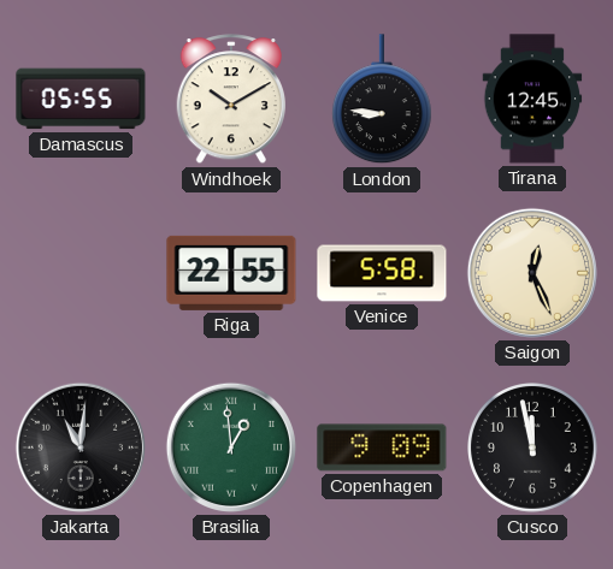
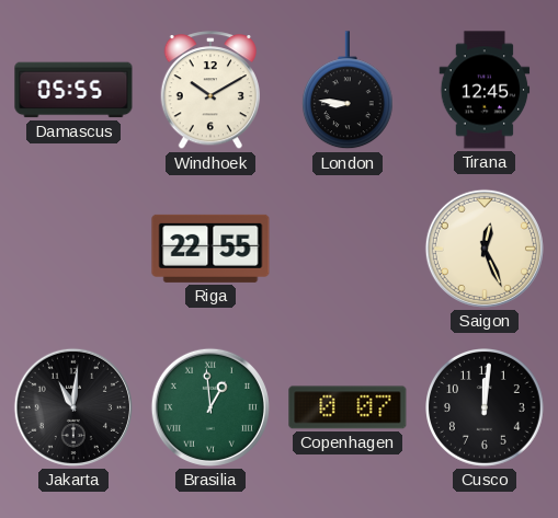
Venice: 5:58 -> none
Copenhagen: 9:09 -> 0:07
Cusco: 11:58 -> 12:01
